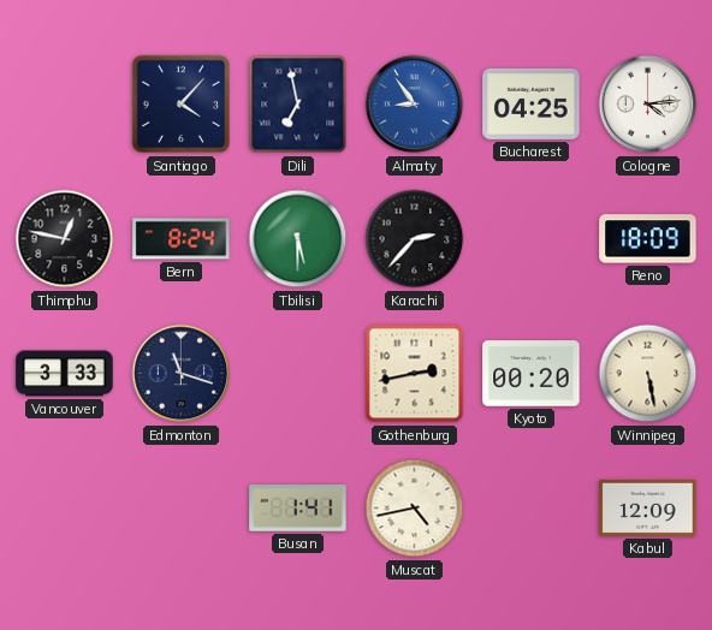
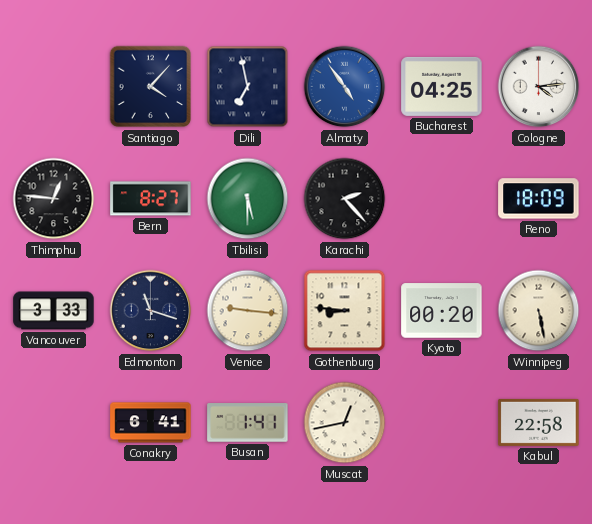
Almaty: 8:54 -> 4:54
Thimphu: 12:47 -> 12:46
Bern: 8:24 -> 8:27
Karachi: 2:37 -> 2:23
Venice: none -> 9:16
Gothenburg: 2:43 -> 8:46
Conakry: none -> 6:41
Muscat: 4:43 -> 12:43
Kabul: 12:09 -> 22:58
